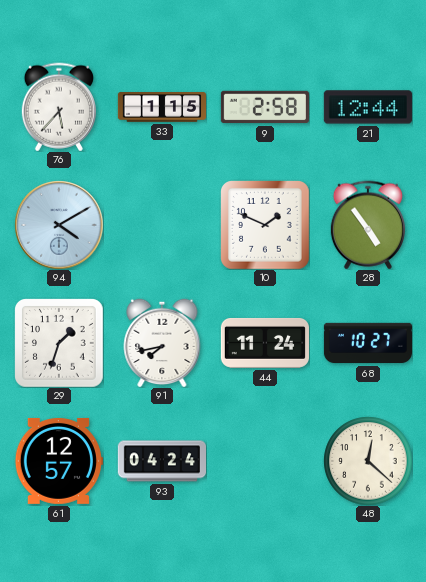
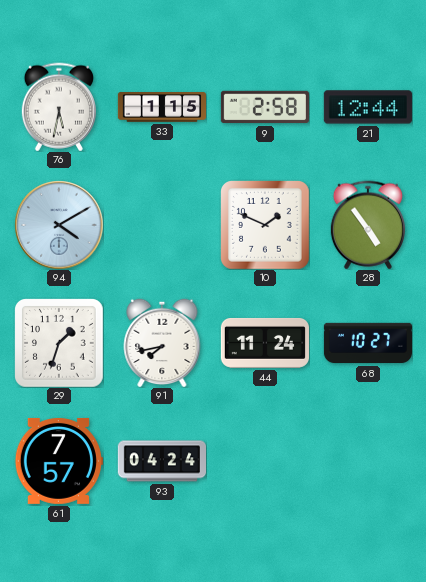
76: 5:37 -> 5:32
61: 12:57 -> 7:57
48: 12:22 -> none
